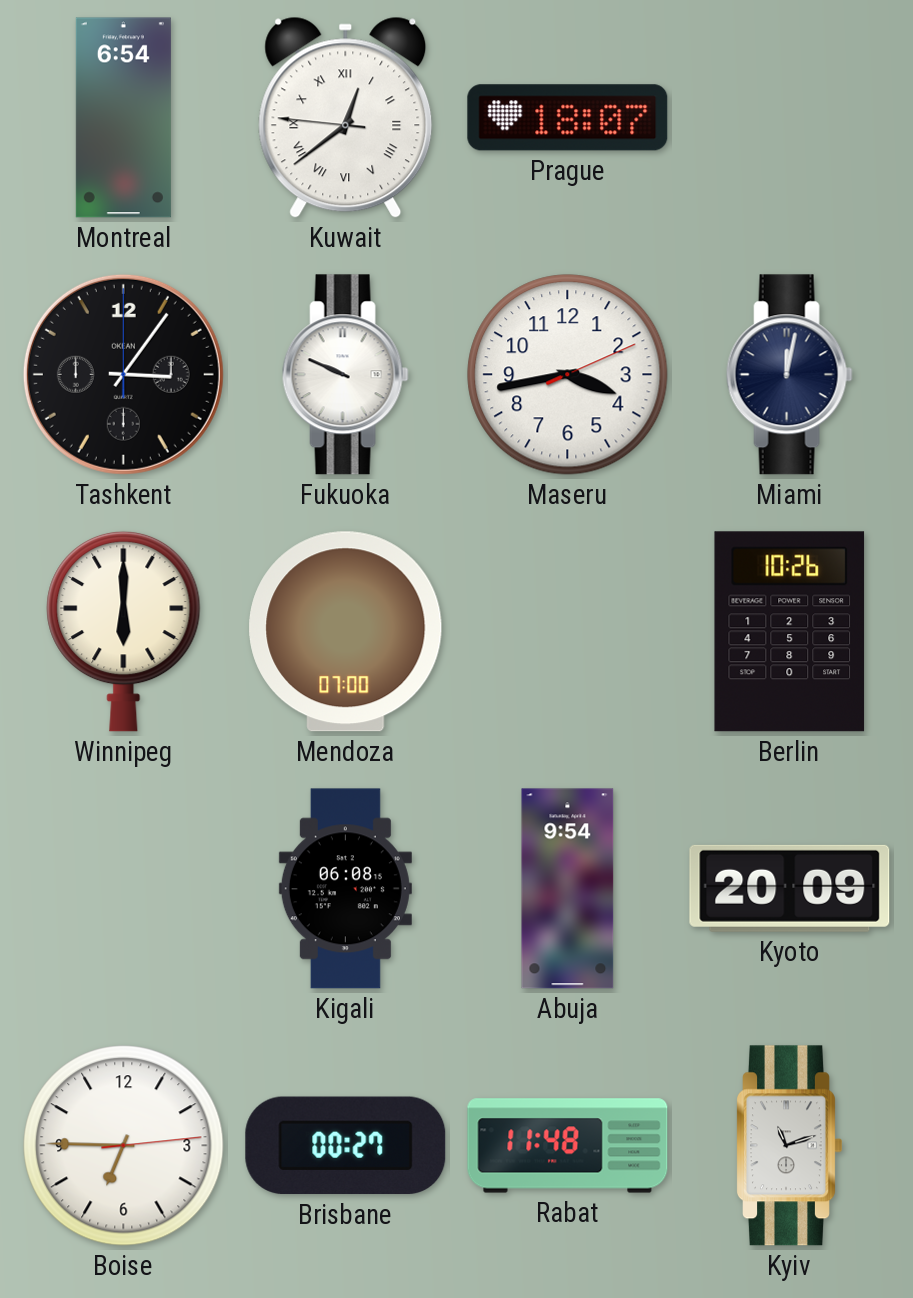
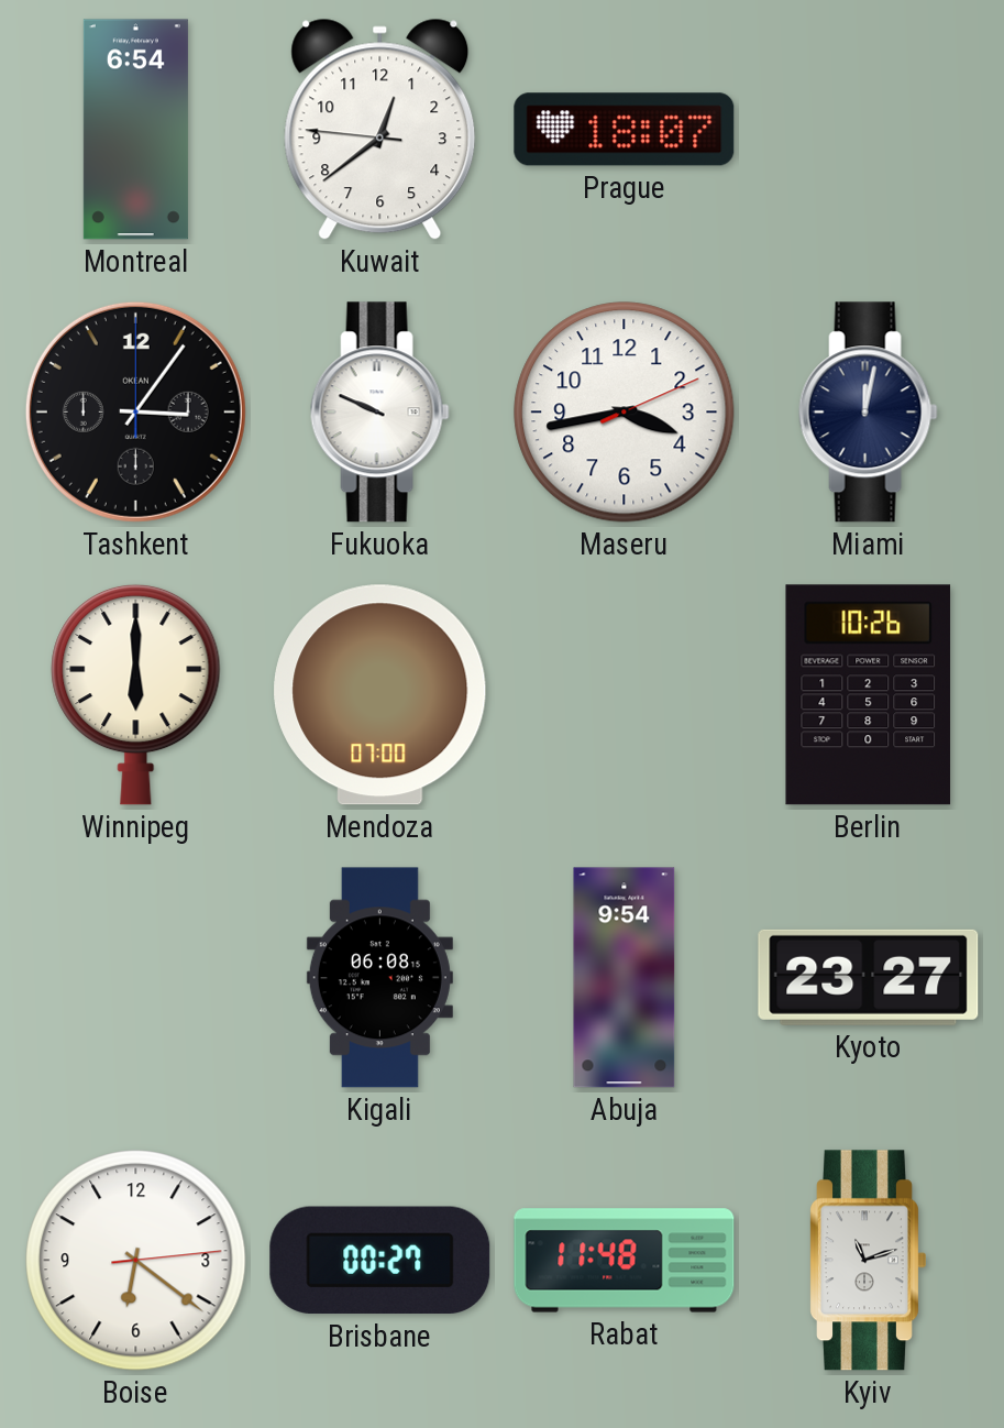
Kuwait numerals: Roman -> Arabic
Kyoto: 20:09 -> 23:27
Boise: 6:45 -> 6:21
